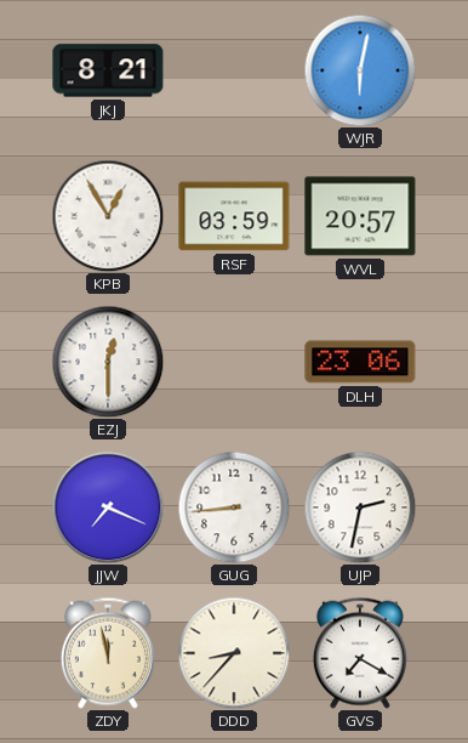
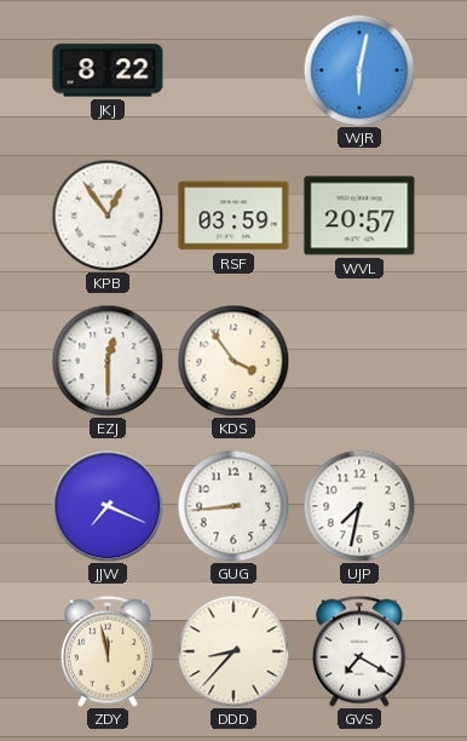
JKJ: 8:21 -> 8:22
KPB: 12:55 -> 12:54
KDS: none -> 3:54
DLH: 23:06 -> none
UJP: 2:32 -> 7:32
